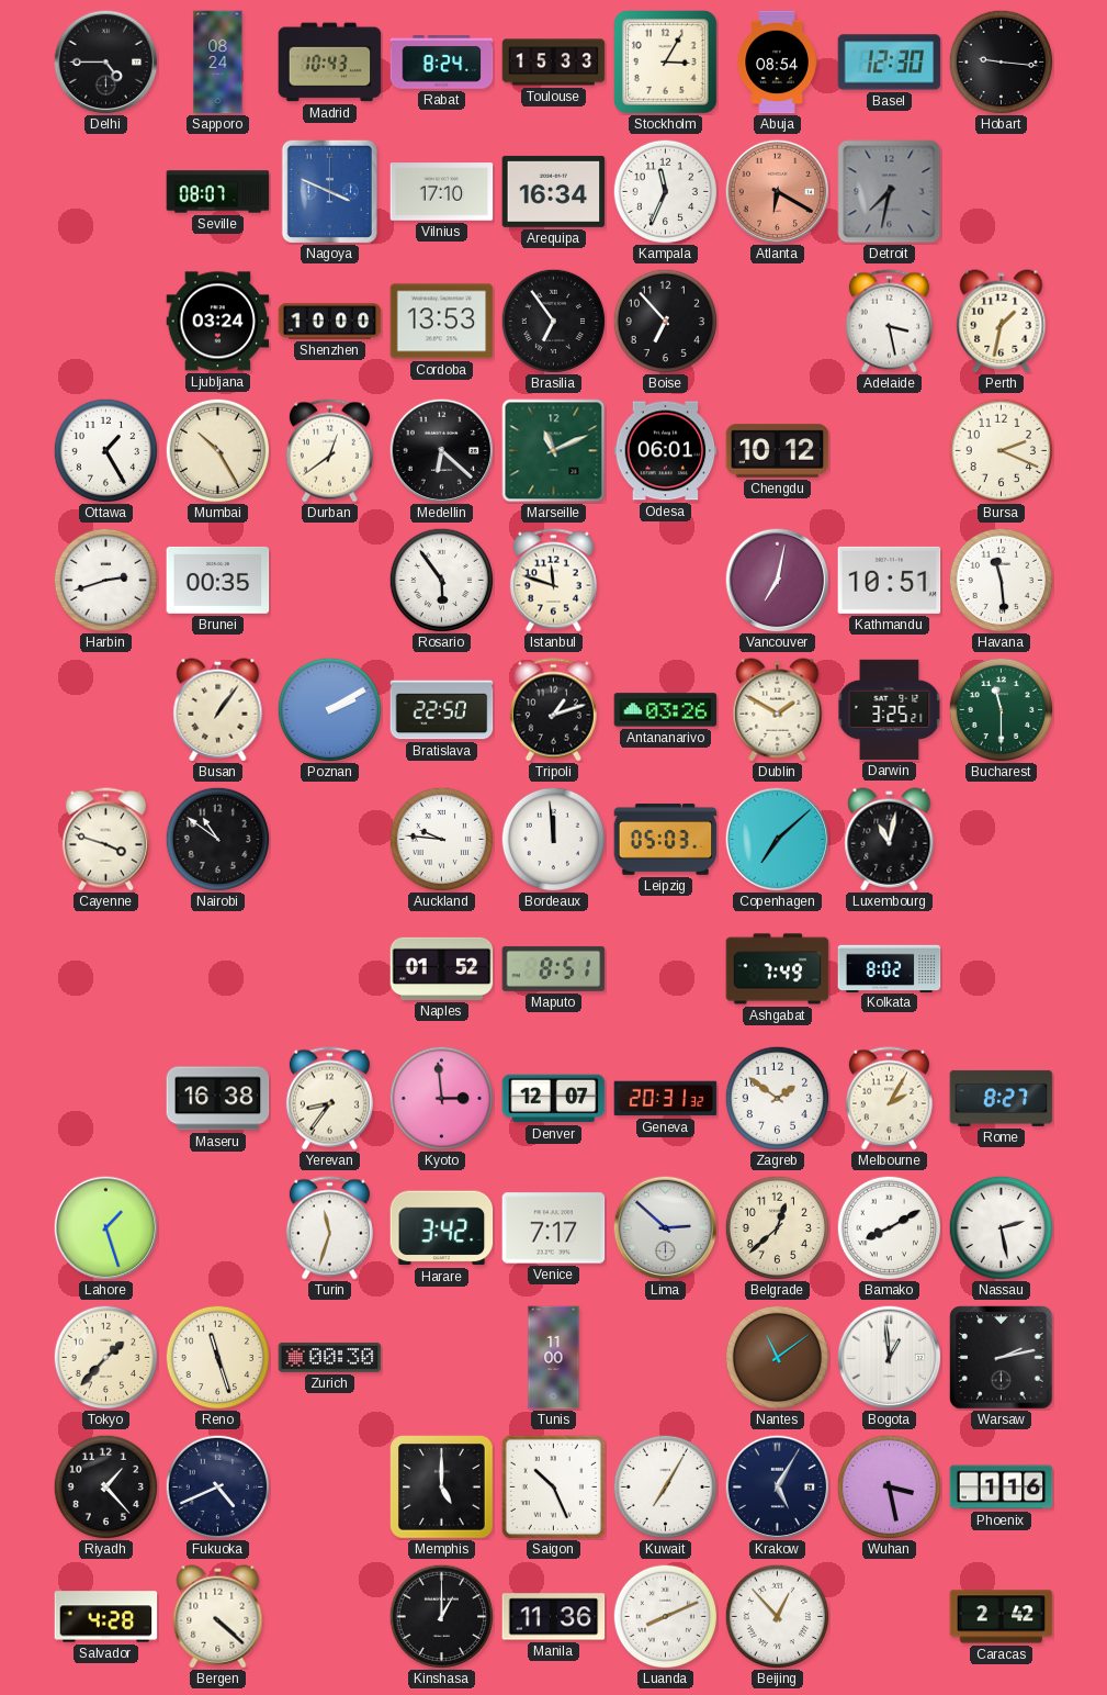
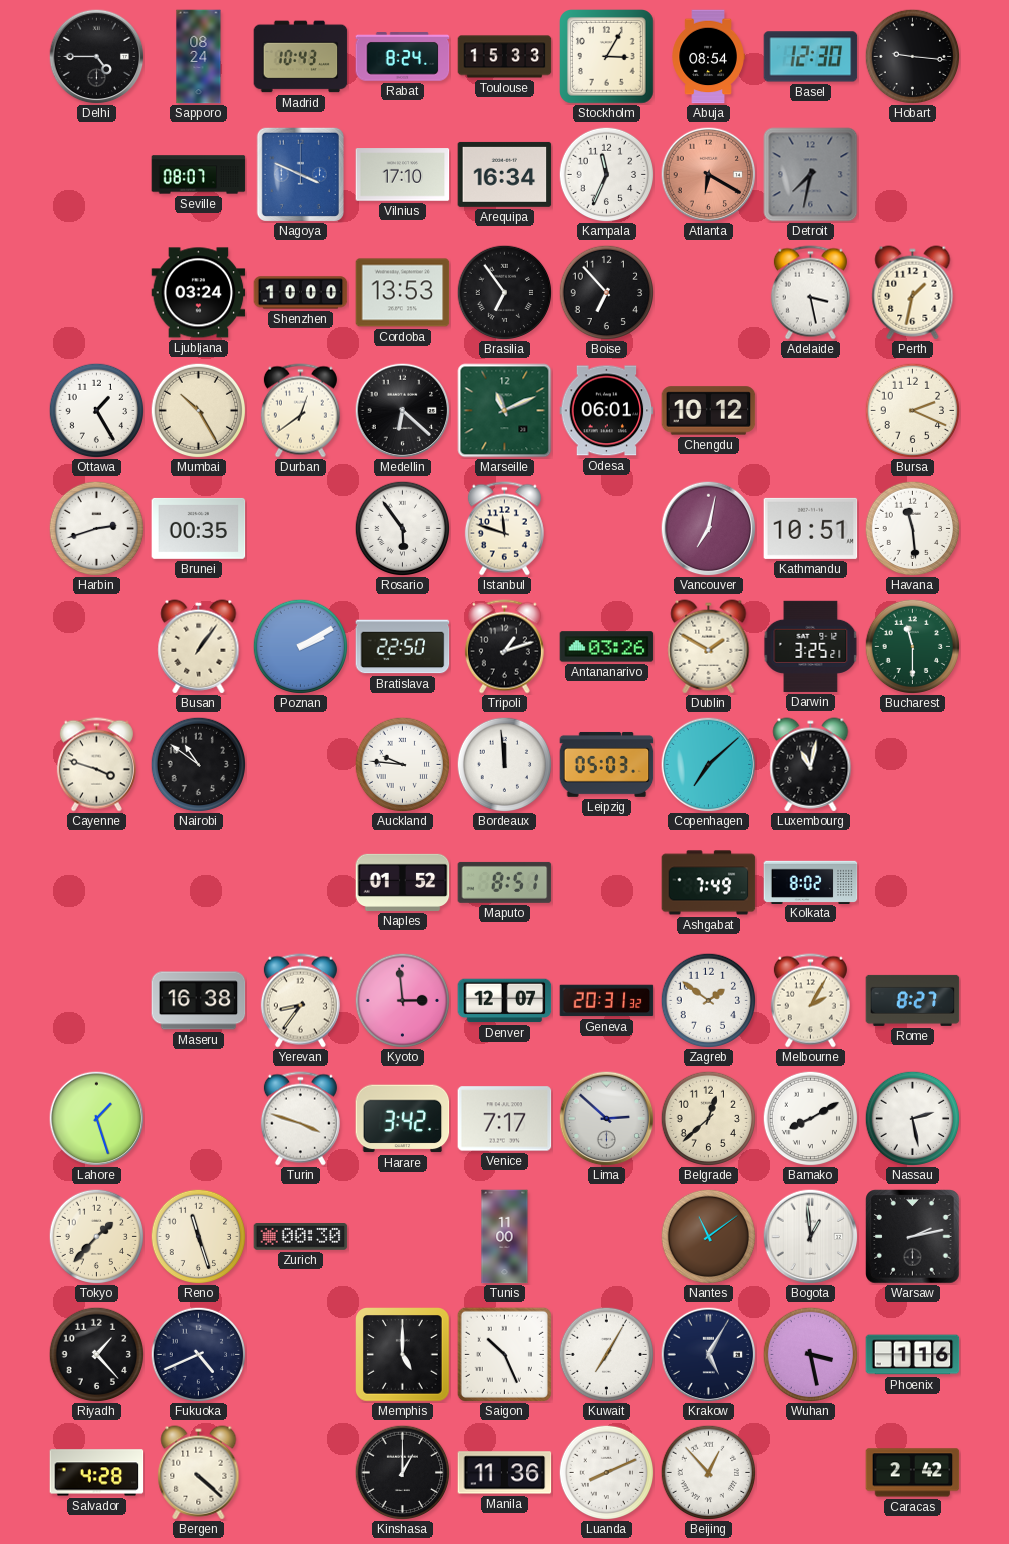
Turin: 11:33 -> 3:48
